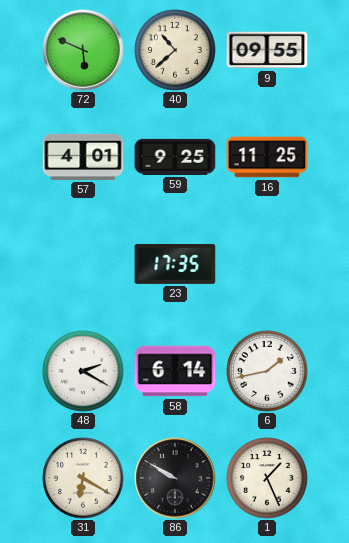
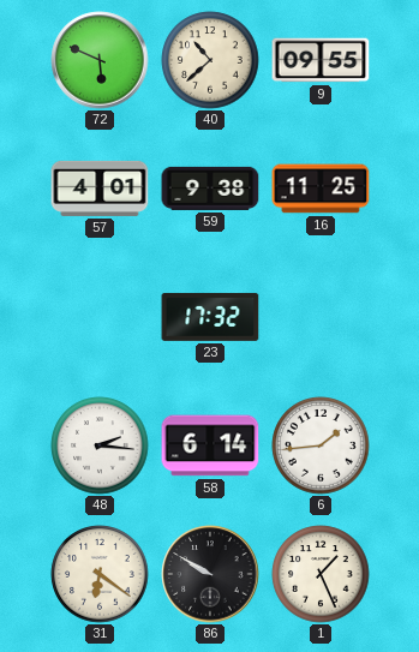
59: 9:25 -> 9:38
23: 17:35 -> 17:32
48: 2:20 -> 2:16
6: 1:43 -> 1:44
31: 6:20 -> 6:21
